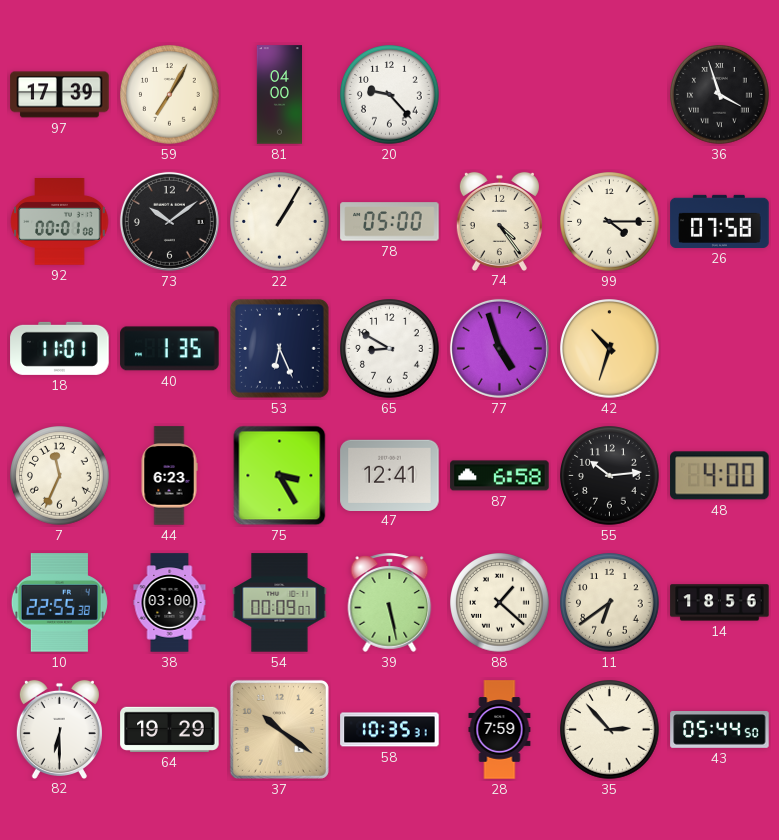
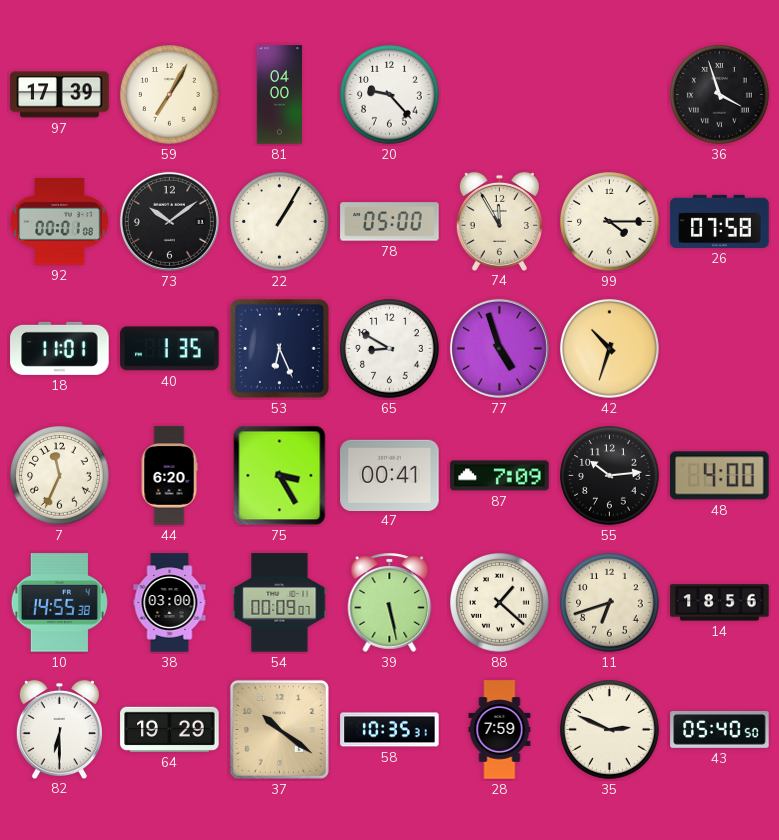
74: 4:24 -> 11:55
44: 6:23 -> 6:20
47: 12:41 -> 00:41
87: 6:58 -> 7:09
10: 22:55 -> 14:55
11: 6:39 -> 6:42
35: 2:53 -> 2:49
43: 05:44 -> 05:40
